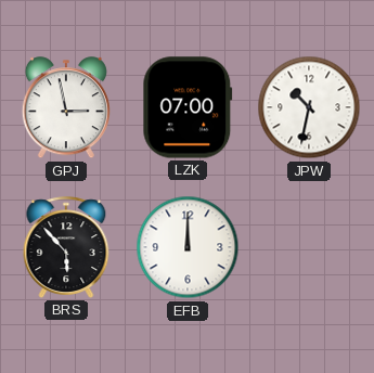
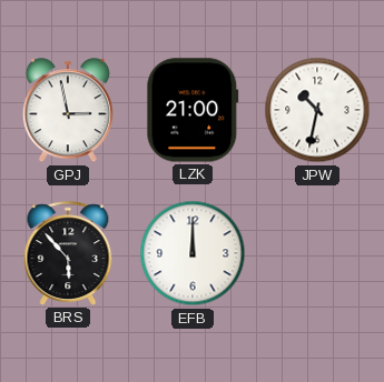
LZK: 07:00 -> 21:00
